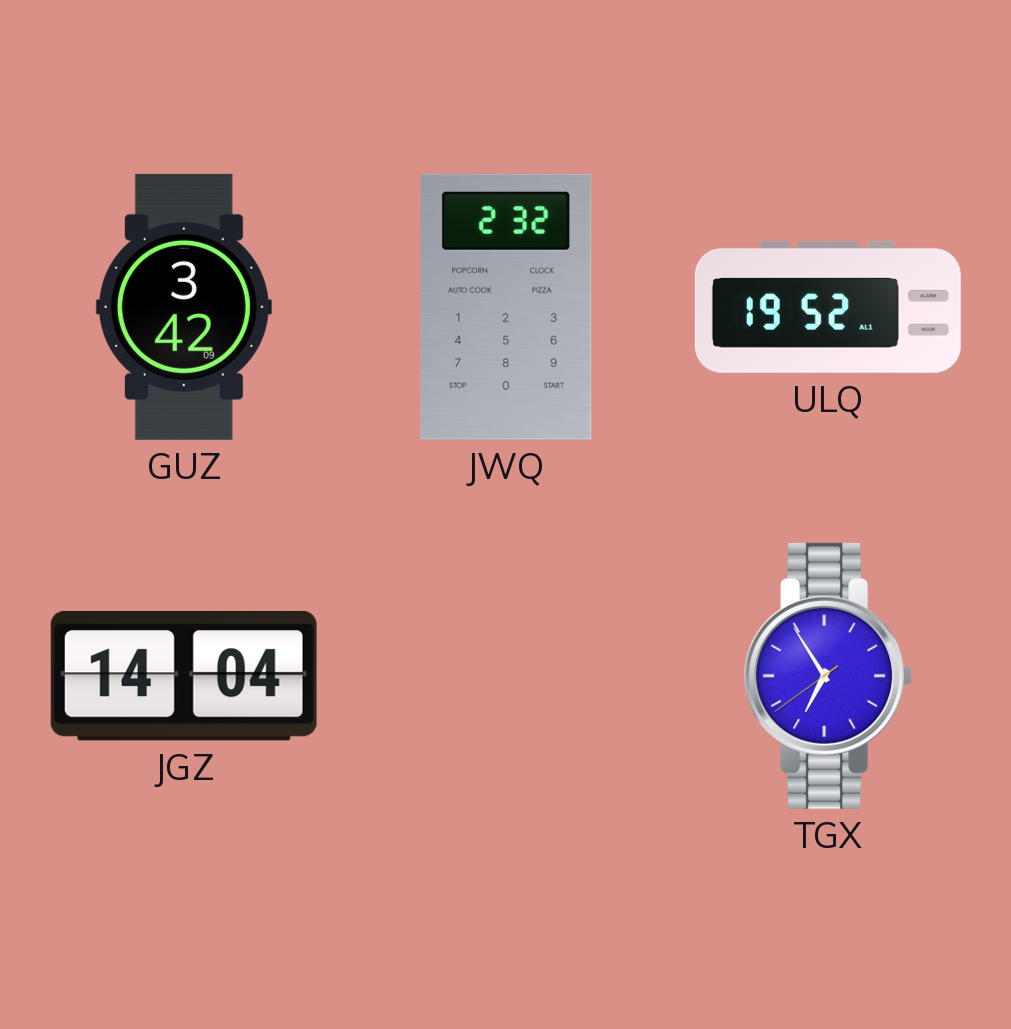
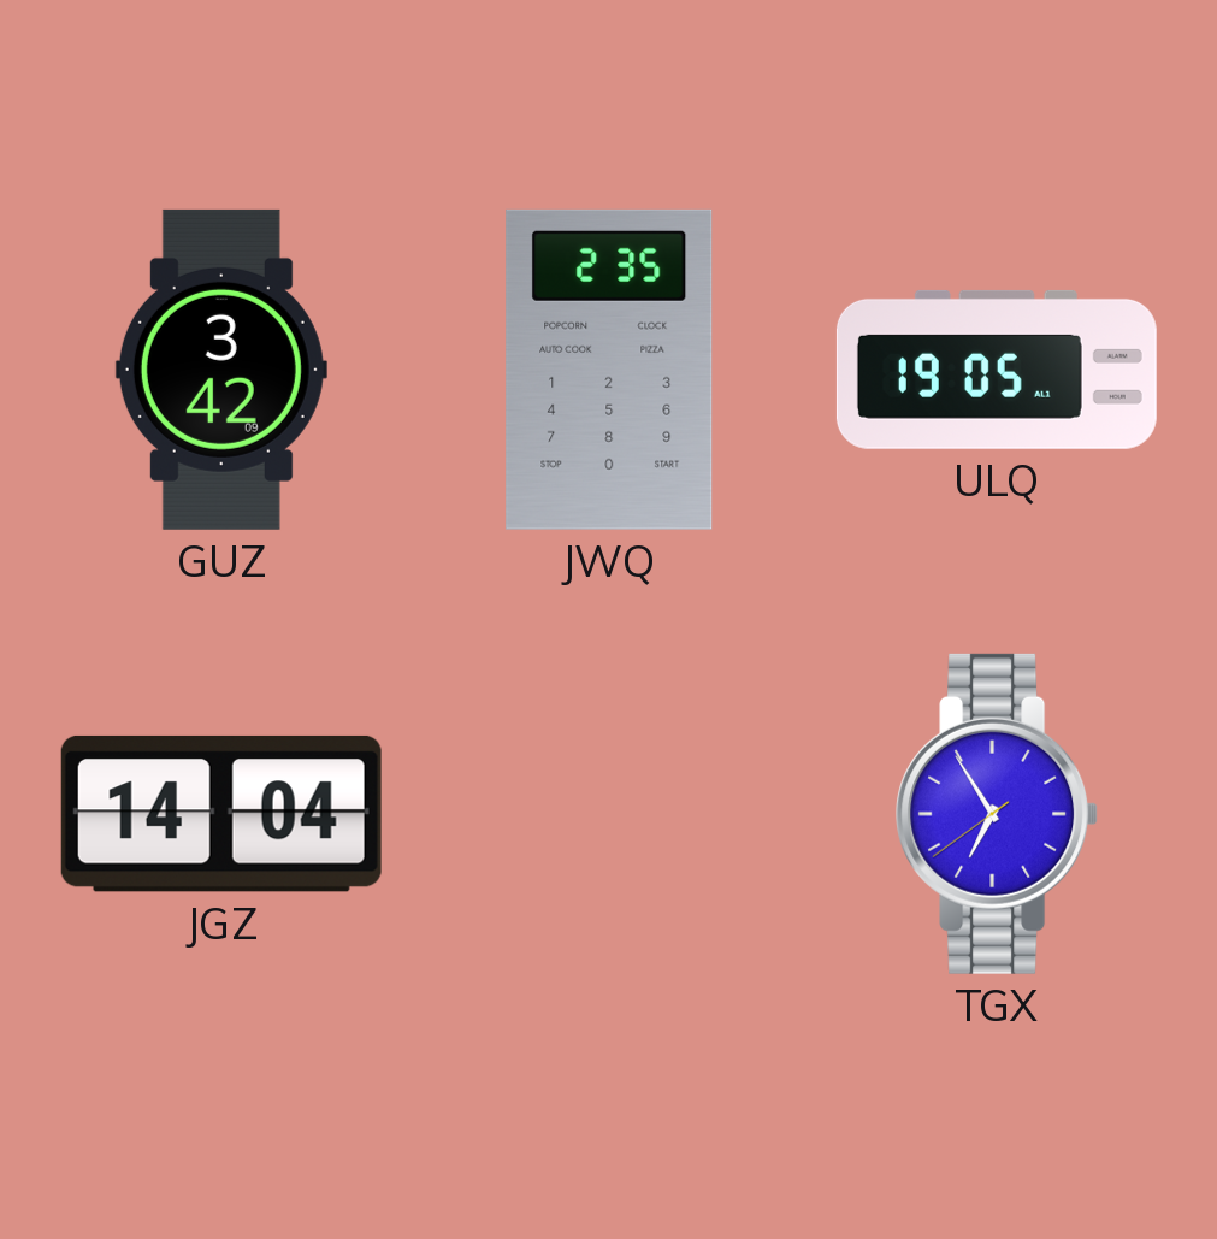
JWQ: 2:32 -> 2:35
ULQ: 19:52 -> 19:05
